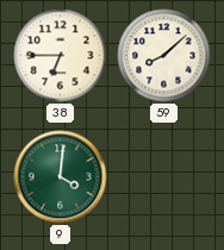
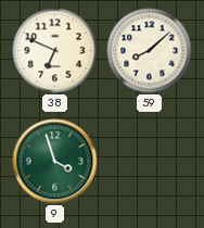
38: 6:45 -> 6:49
9: 4:01 -> 3:57
